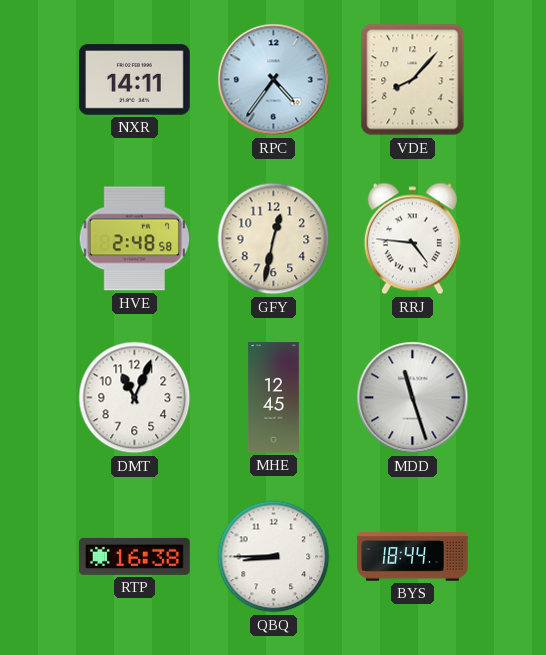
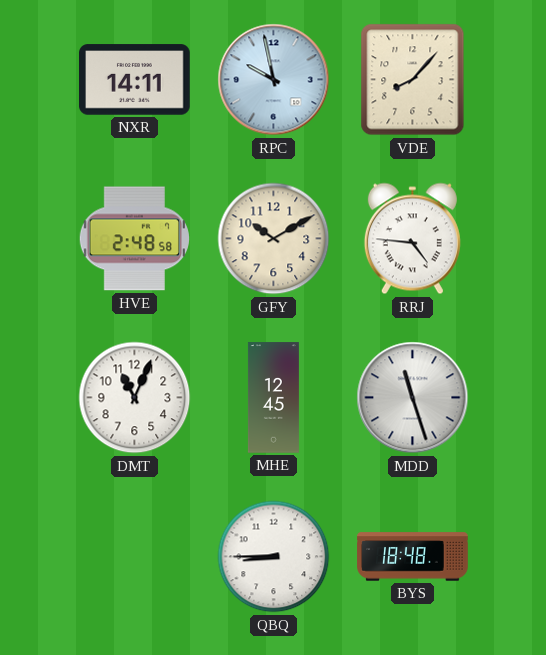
RPC: 4:36 -> 9:58
GFY: 12:32 -> 10:10
RTP: 16:38 -> none
BYS: 18:44 -> 18:48
